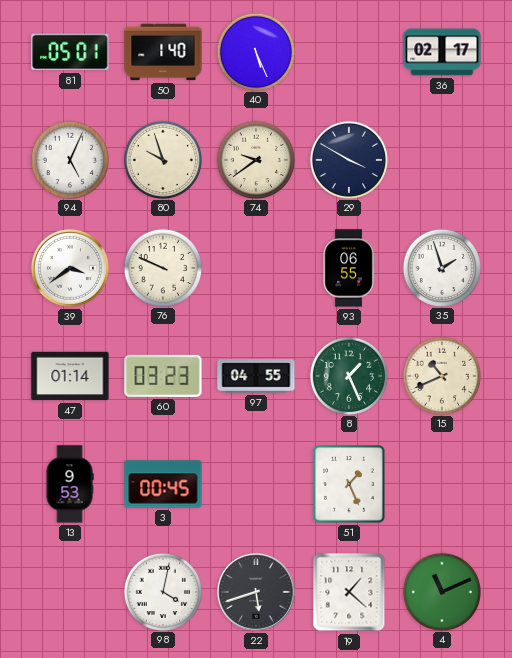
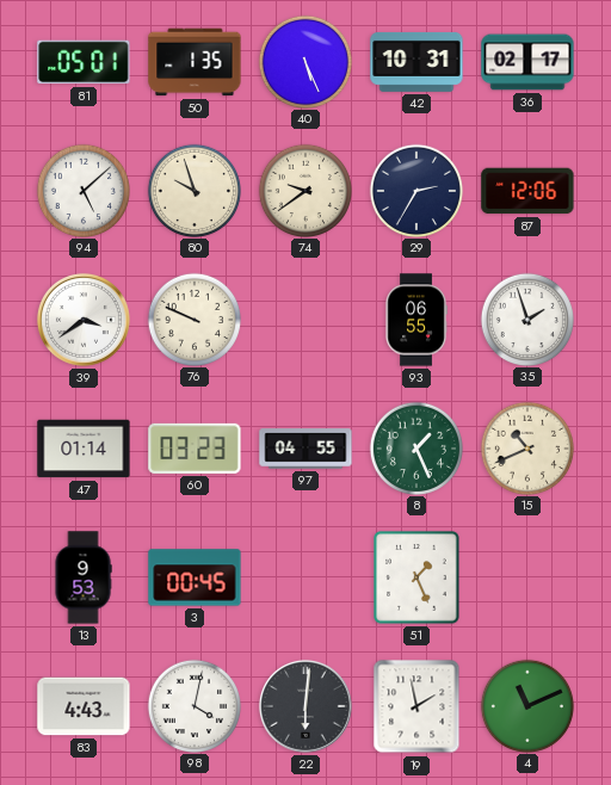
50: 1:40 -> 1:35
42: none -> 10:31
94: 5:04 -> 5:08
29: 3:50 -> 2:35
87: none -> 12:06
83: none -> 4:43
22: 5:42 -> 6:01
19: 1:22 -> 1:58
